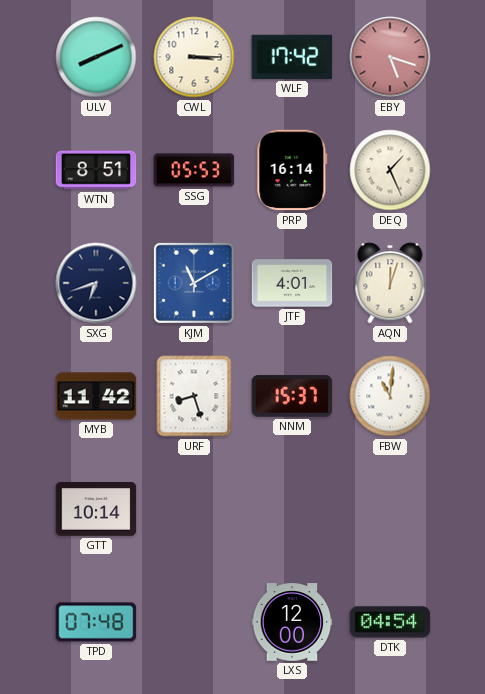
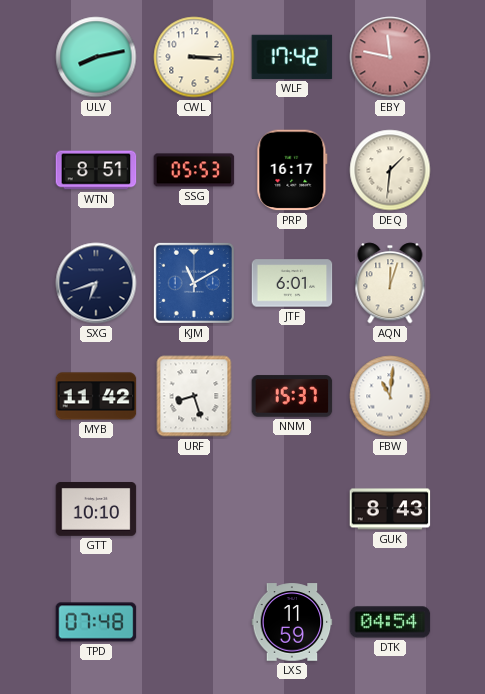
ULV: 8:11 -> 8:13
EBY: 5:18 -> 11:47
PRP: 16:14 -> 16:17
DEQ: 1:26 -> 1:31
JTF: 4:01 -> 6:01
GTT: 10:14 -> 10:10
GUK: none -> 8:43
LXS: 12:00 -> 11:59
